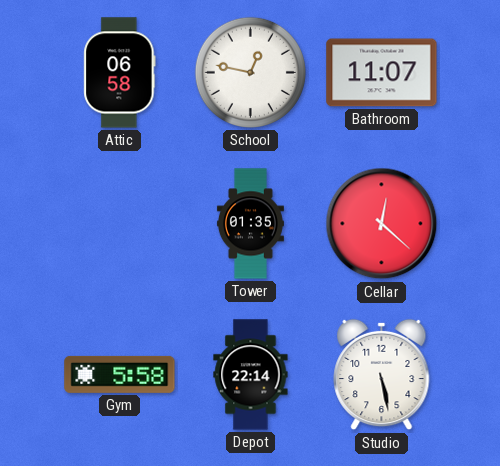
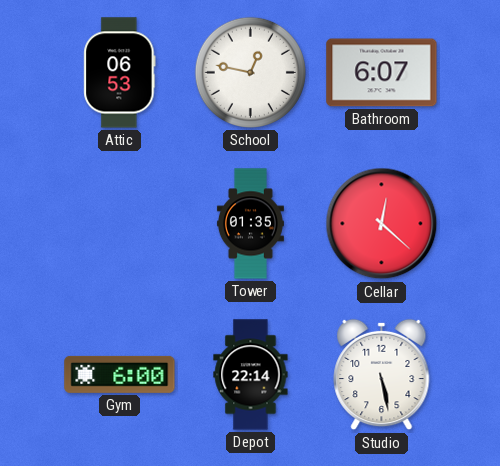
Attic: 06:58 -> 06:53
Bathroom: 11:07 -> 6:07
Gym: 5:58 -> 6:00
